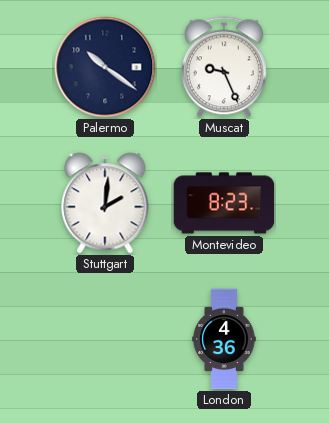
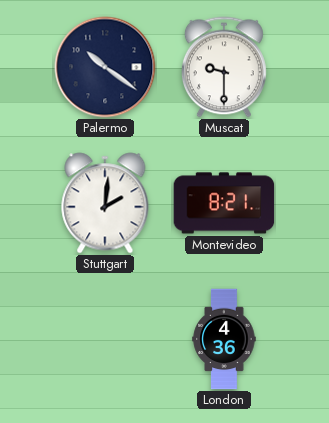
Muscat: 9:26 -> 9:30
Montevideo: 8:23 -> 8:21
